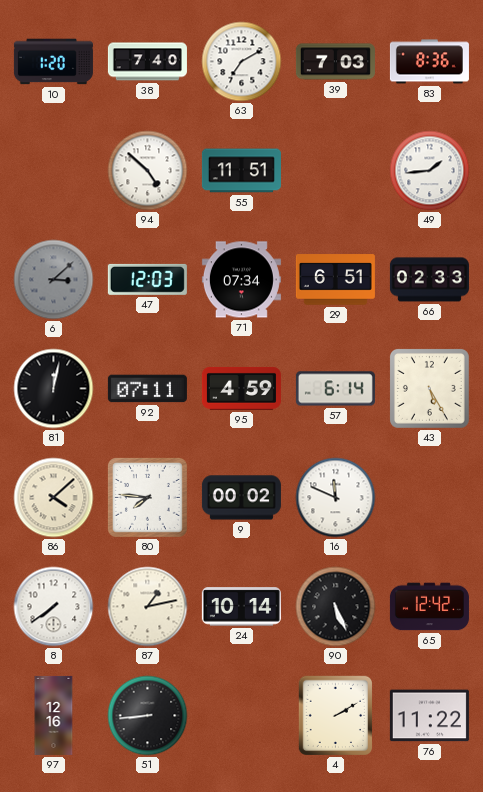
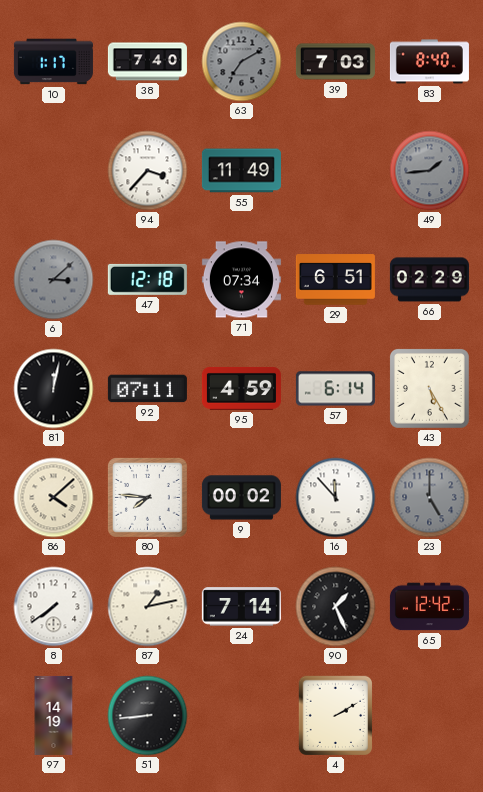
10: 1:20 -> 1:17
63 dial: white -> grey
83: 8:36 -> 8:40
94: 4:52 -> 3:37
55: 11:51 -> 11:49
49 dial: white -> grey
47: 12:03 -> 12:18
66: 02:33 -> 02:29
16: 11:49 -> 11:53
23: none -> 5:00
24: 10:14 -> 7:14
90: 5:26 -> 1:26
97: 12:16 -> 14:19
76: 11:22 -> none
